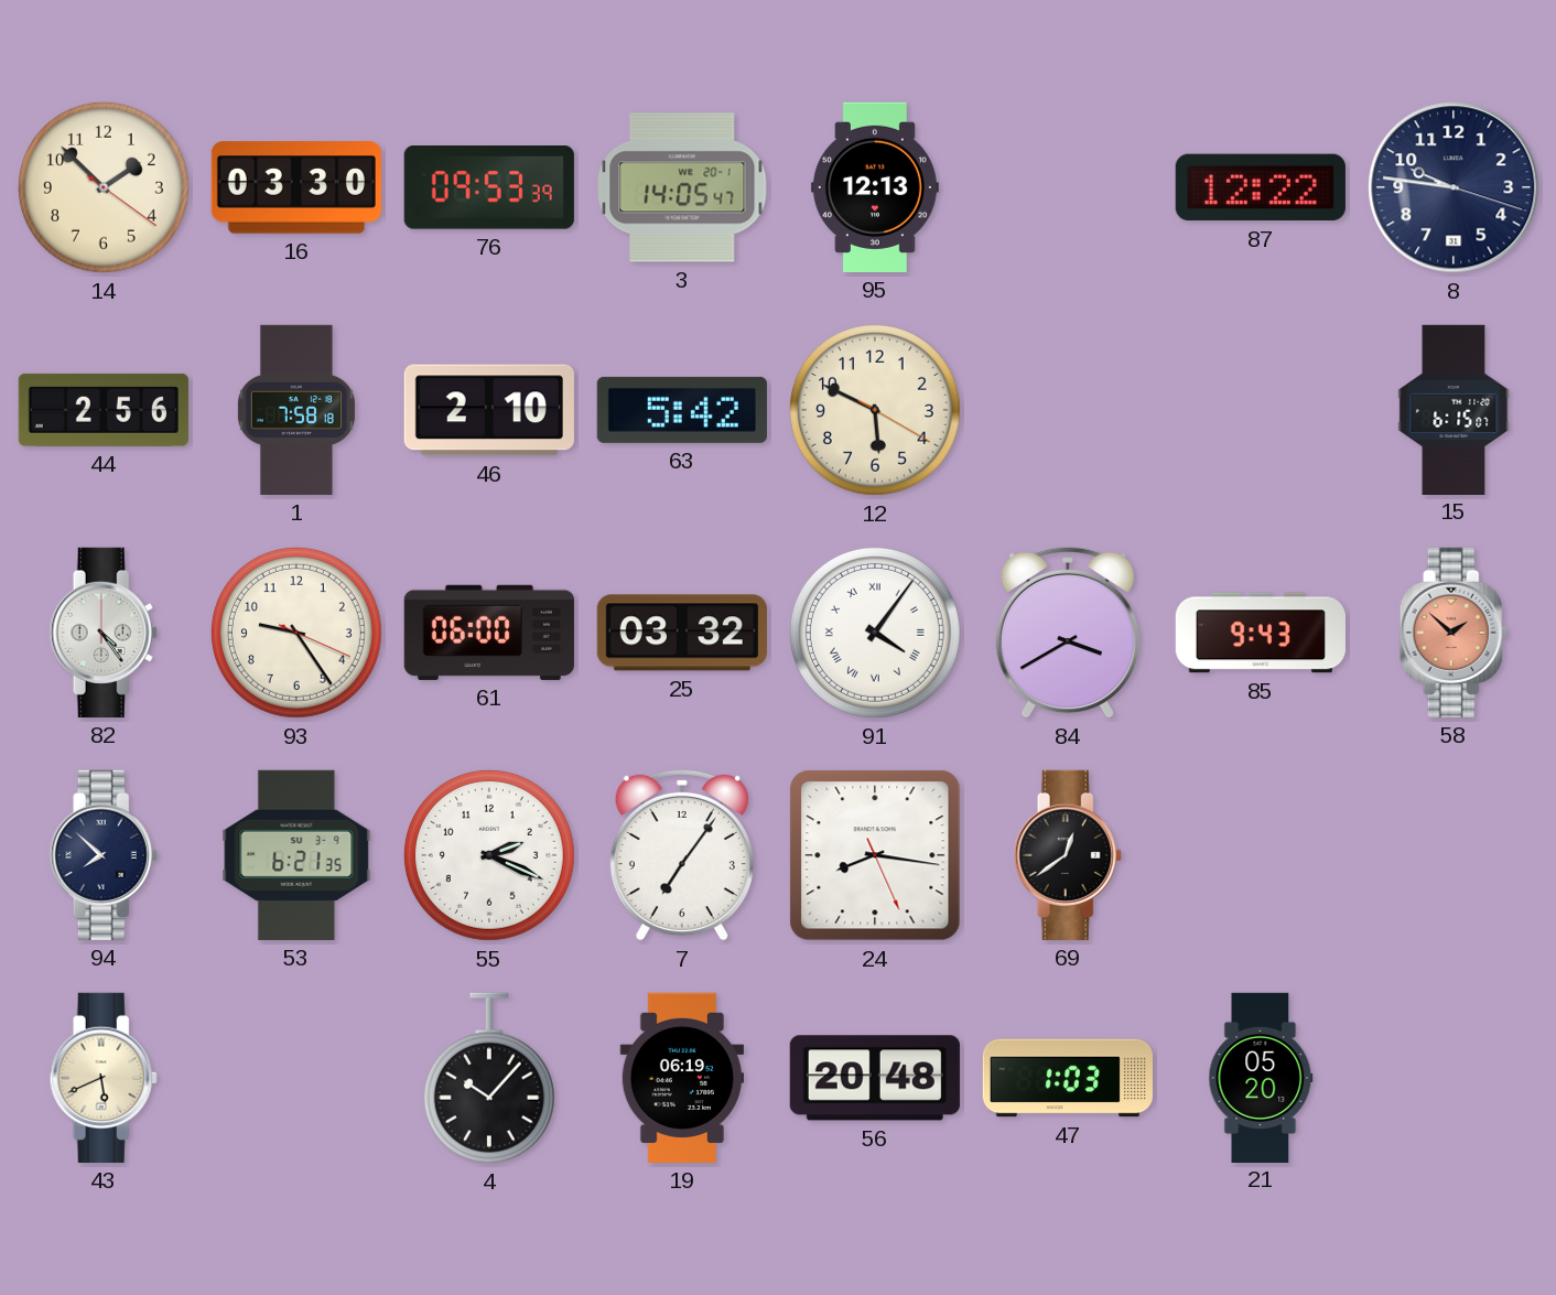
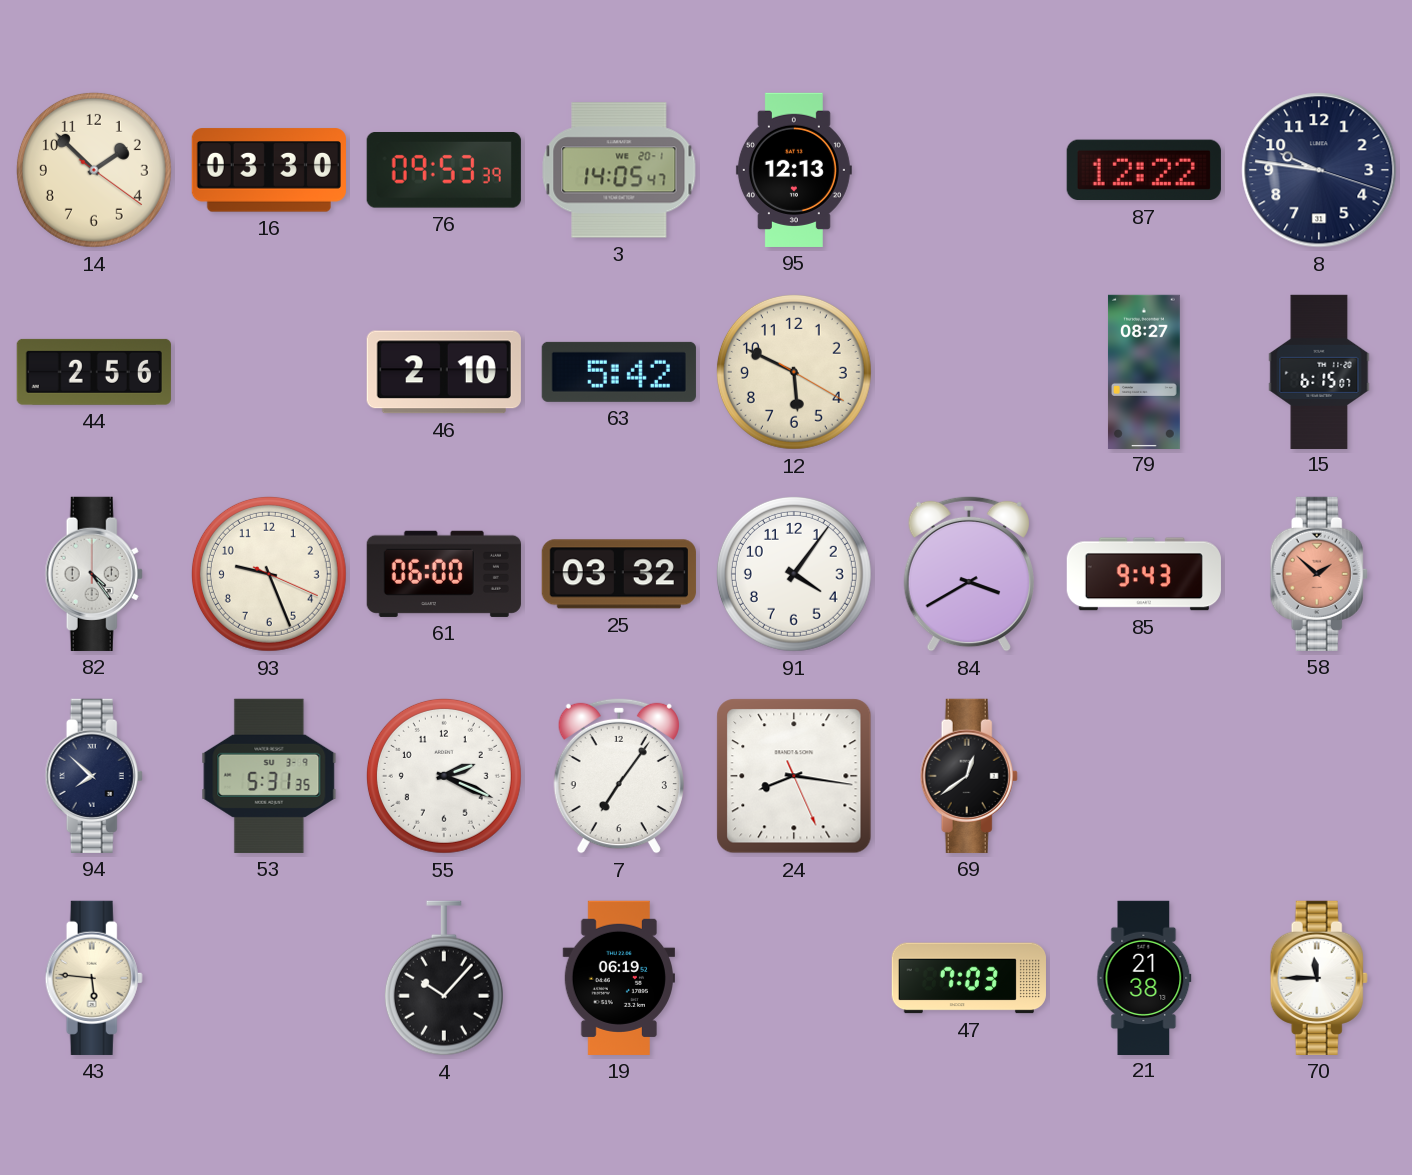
1: 7:58 -> none
79: none -> 08:27
93: 9:24 -> 9:26
91 numerals: Roman -> Arabic
53: 6:21 -> 5:31
43: 5:41 -> 5:46
56: 20:48 -> none
47: 1:03 -> 7:03
21: 05:20 -> 21:38
70: none -> 11:45
